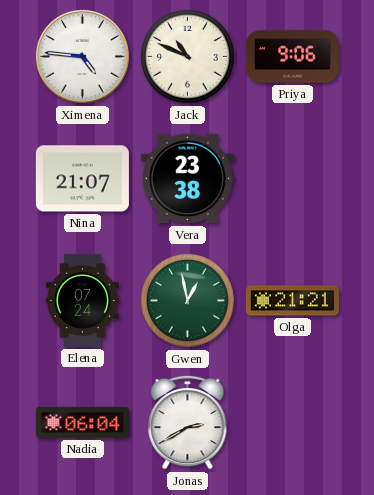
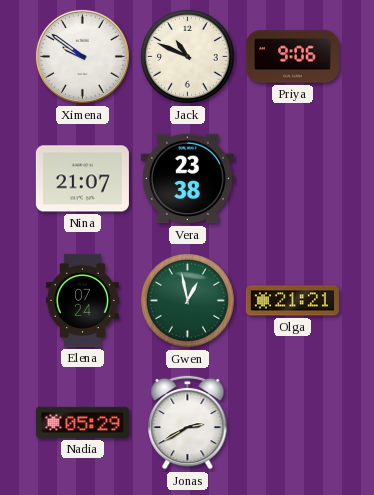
Ximena: 4:46 -> 9:51
Nadia: 06:04 -> 05:29
